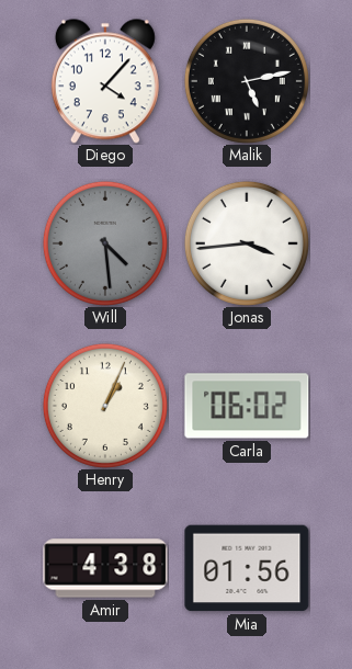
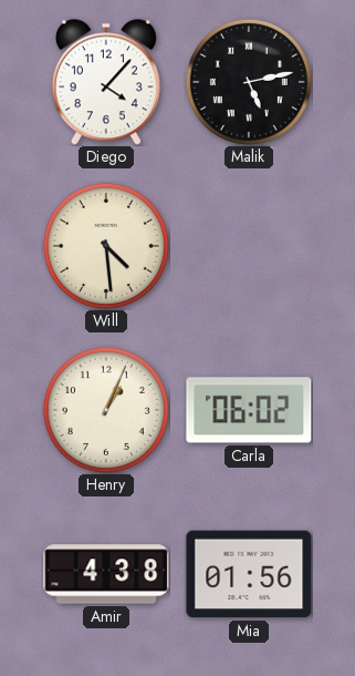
Will dial: grey -> cream
Jonas: 3:44 -> none
